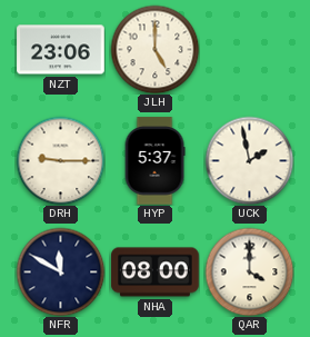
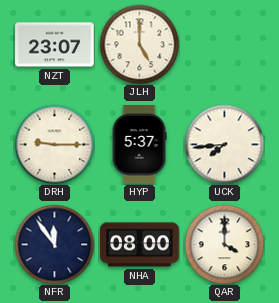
NZT: 23:06 -> 23:07
UCK: 1:58 -> 7:44
NFR: 11:50 -> 11:54
